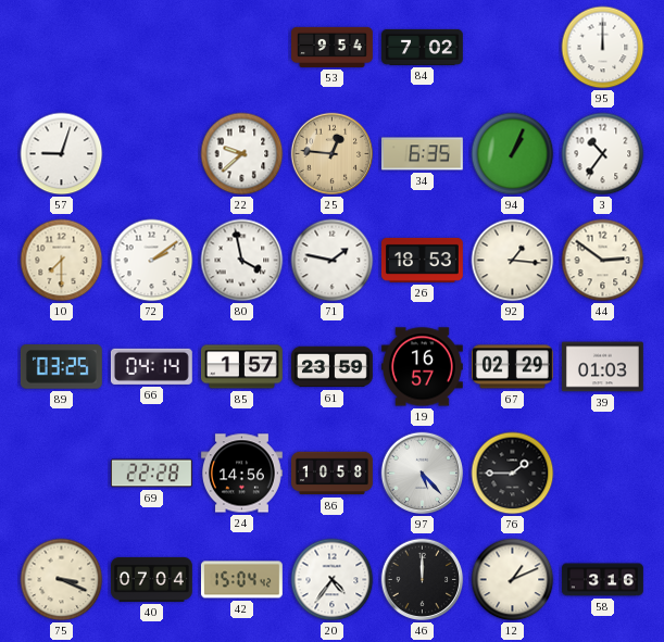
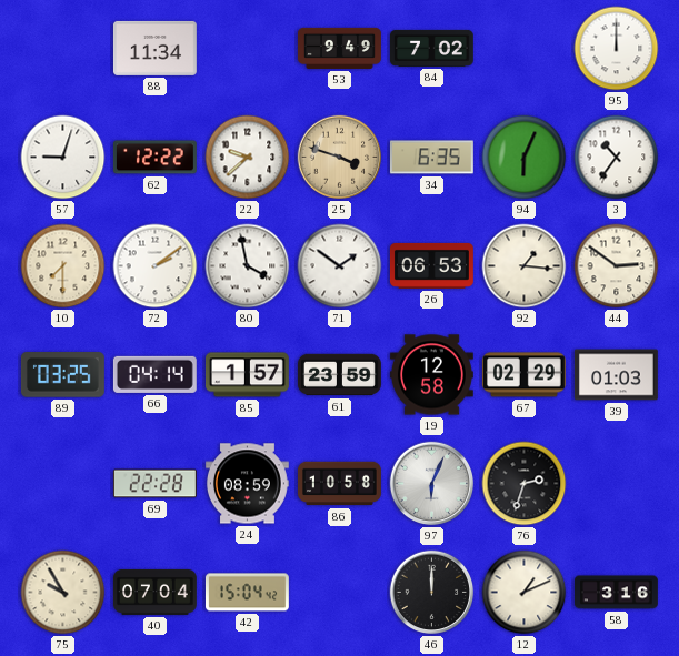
88: none -> 11:34
53: 9:54 -> 9:49
62: none -> 12:22
25: 12:46 -> 3:48
94: 1:04 -> 6:04
71: 1:47 -> 1:51
26: 18:53 -> 06:53
19: 16:57 -> 12:58
24: 14:56 -> 08:59
97: 5:23 -> 6:04
76: 1:45 -> 2:33
75: 3:19 -> 9:55
20: 4:36 -> none
